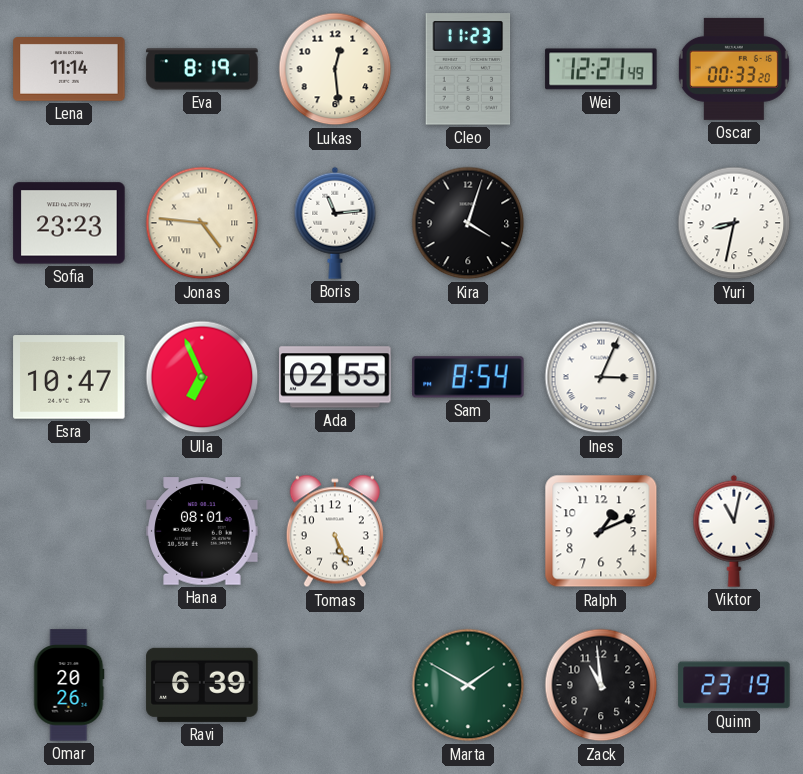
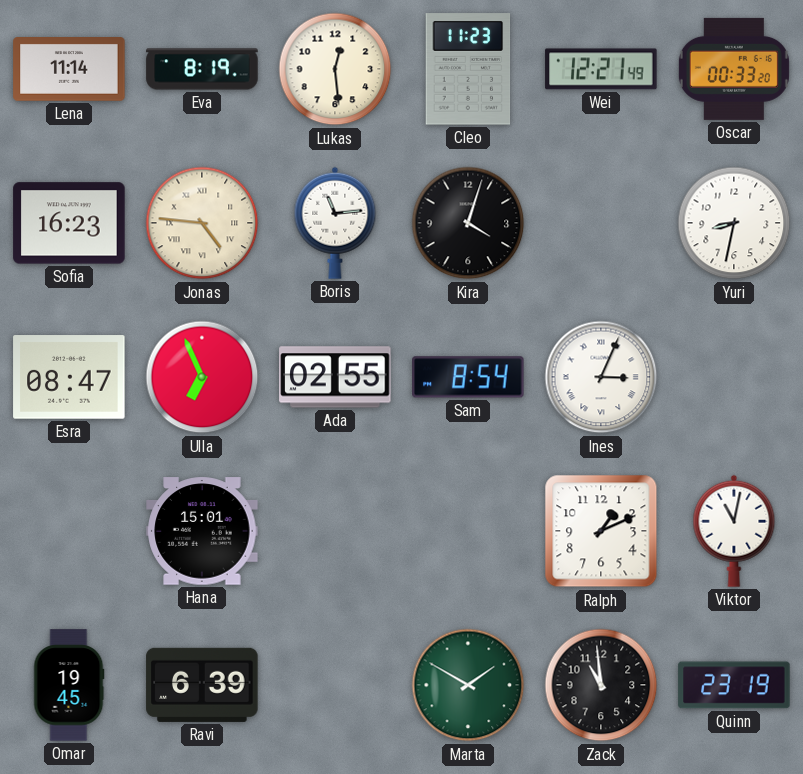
Sofia: 23:23 -> 16:23
Esra: 10:47 -> 08:47
Hana: 08:01 -> 15:01
Tomas: 5:26 -> none
Omar: 20:26 -> 19:45
